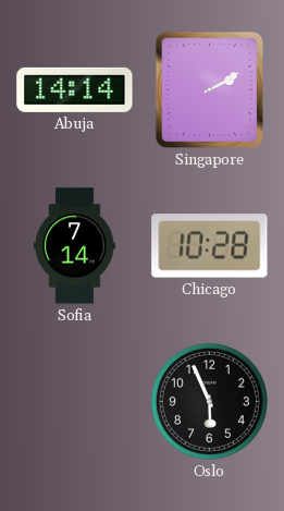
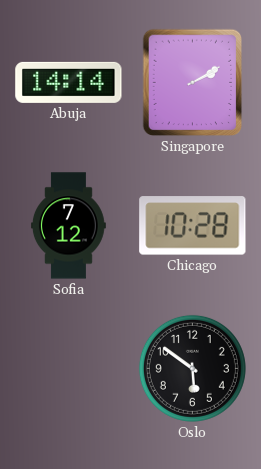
Sofia: 7:14 -> 7:12
Oslo: 5:56 -> 5:51
